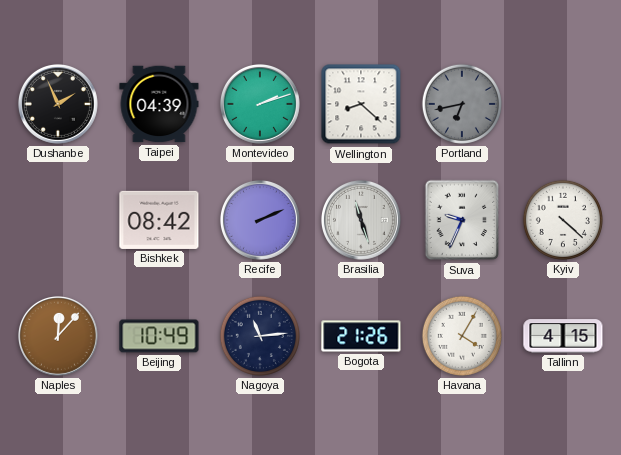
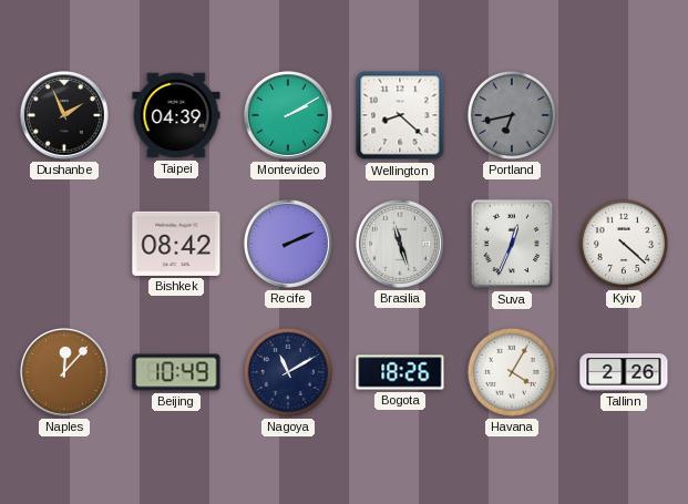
Montevideo: 2:12 -> 2:10
Suva: 9:34 -> 12:34
Nagoya: 11:14 -> 11:10
Bogota: 21:26 -> 18:26
Tallinn: 4:15 -> 2:26
